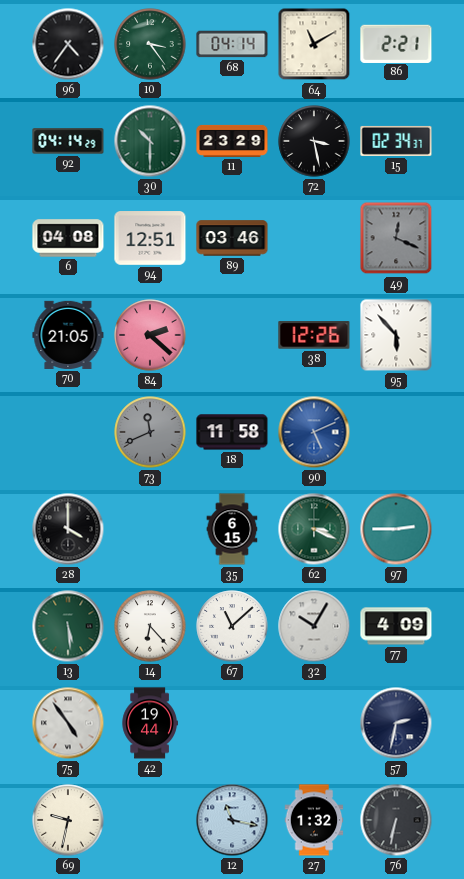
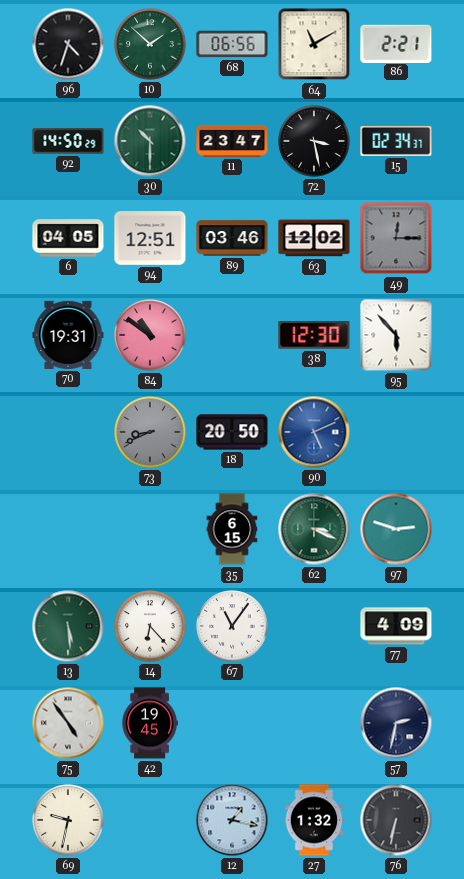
96: 4:36 -> 4:33
10: 3:24 -> 1:52
68: 04:14 -> 06:56
92: 04:14 -> 14:50
11: 23:29 -> 23:47
6: 04:08 -> 04:05
63: none -> 12:02
49: 12:19 -> 12:15
70: 21:05 -> 19:31
84: 2:22 -> 10:51
38: 12:26 -> 12:30
73: 11:41 -> 8:41
18: 11:58 -> 20:50
28: 4:00 -> none
97: 2:45 -> 2:48
67: 11:08 -> 11:06
32: 10:05 -> none
42: 19:44 -> 19:45
12: 11:17 -> 1:17
